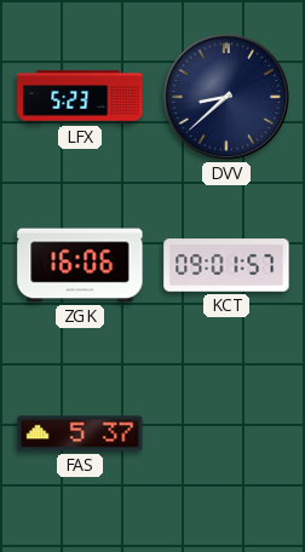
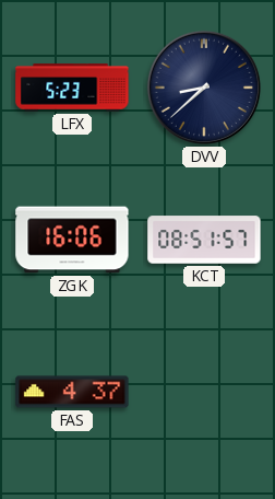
KCT: 09:01 -> 08:51
FAS: 5:37 -> 4:37
